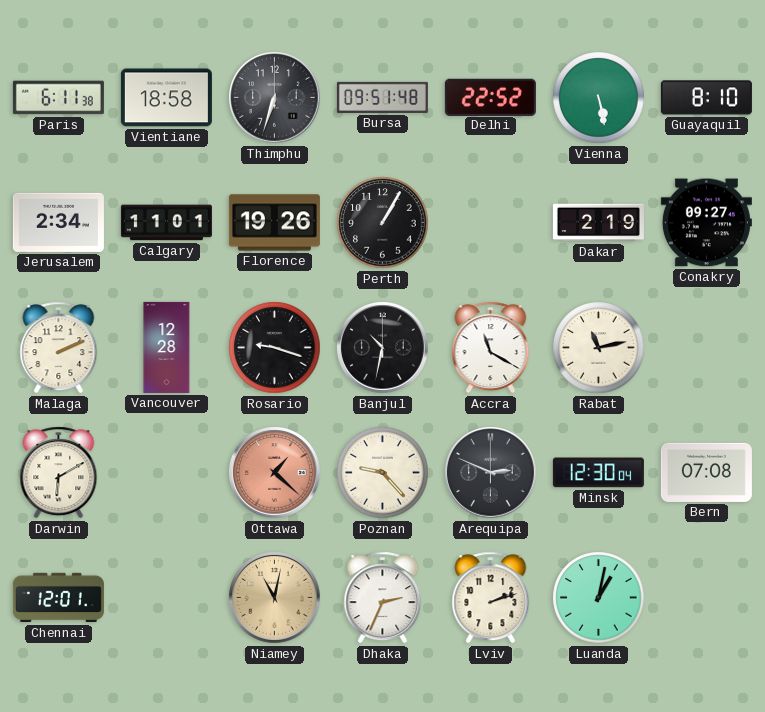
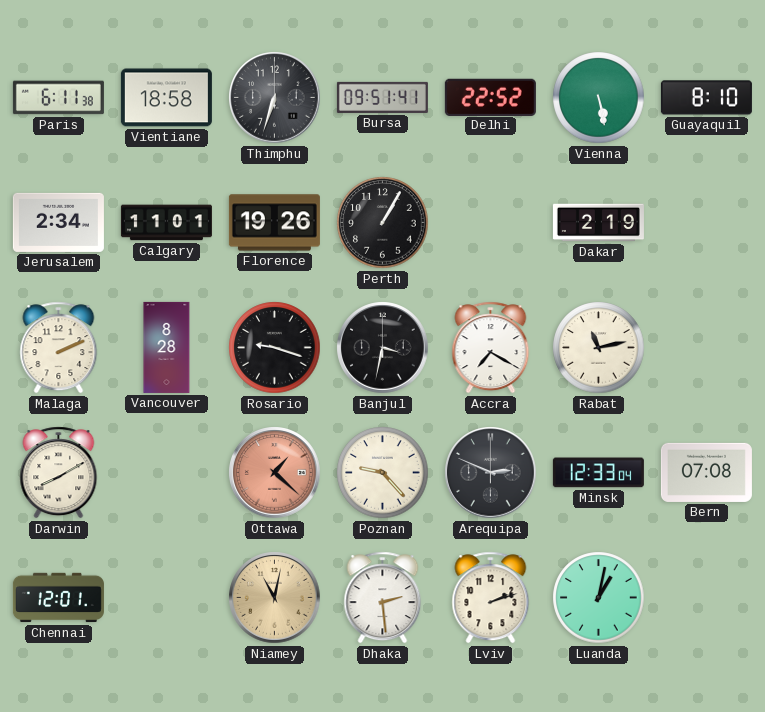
Bursa: 09:51:48 -> 09:51:41
Conakry: 09:27 -> none
Vancouver: 12:28 -> 8:28
Banjul: 10:32 -> 3:32
Accra: 11:20 -> 7:20
Darwin: 6:10 -> 8:10
Minsk: 12:30 -> 12:33
Dhaka: 2:34 -> 2:29
